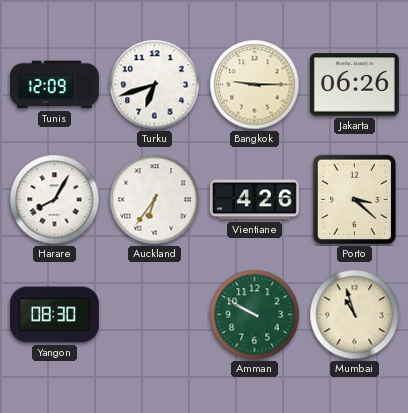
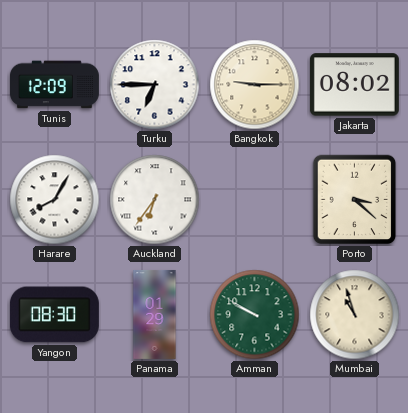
Turku: 6:42 -> 6:45
Jakarta: 06:26 -> 08:02
Vientiane: 4:26 -> none
Panama: none -> 01:29
